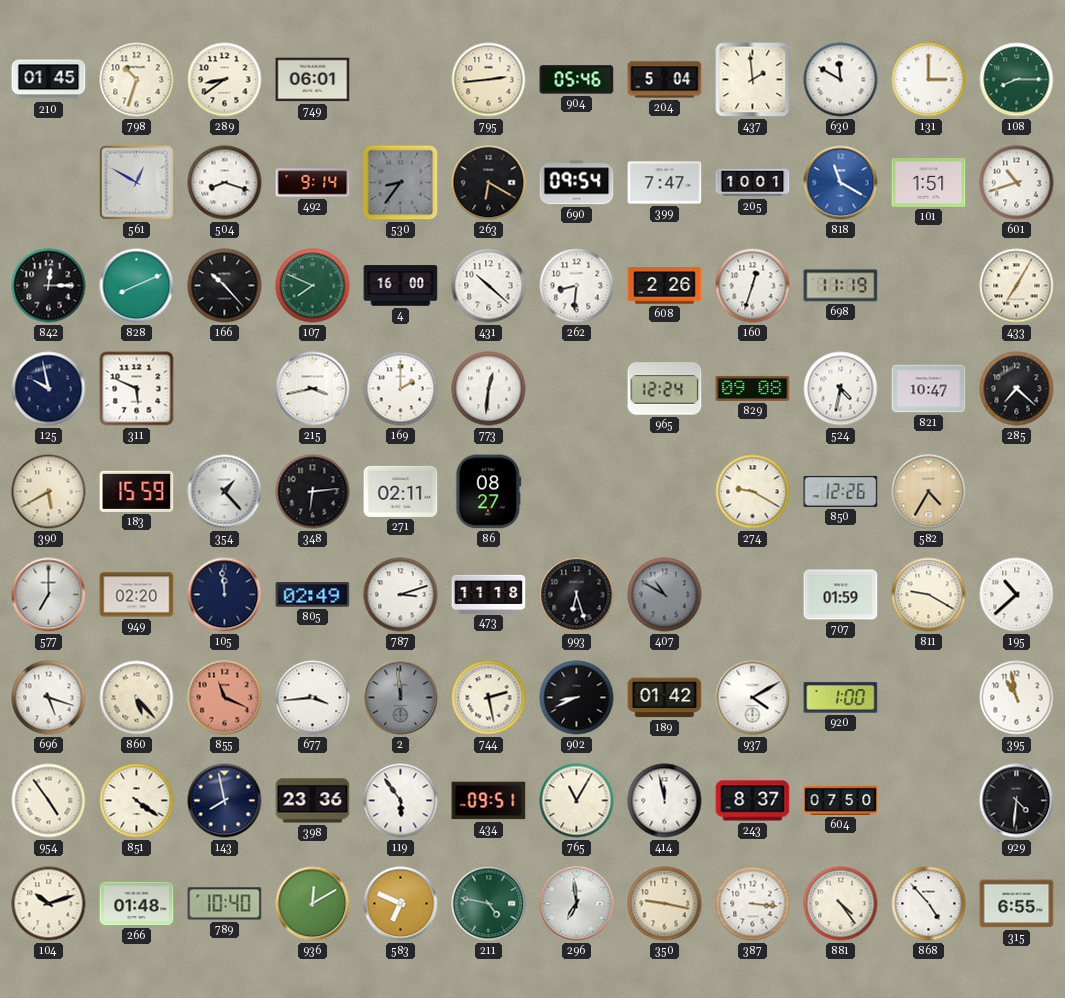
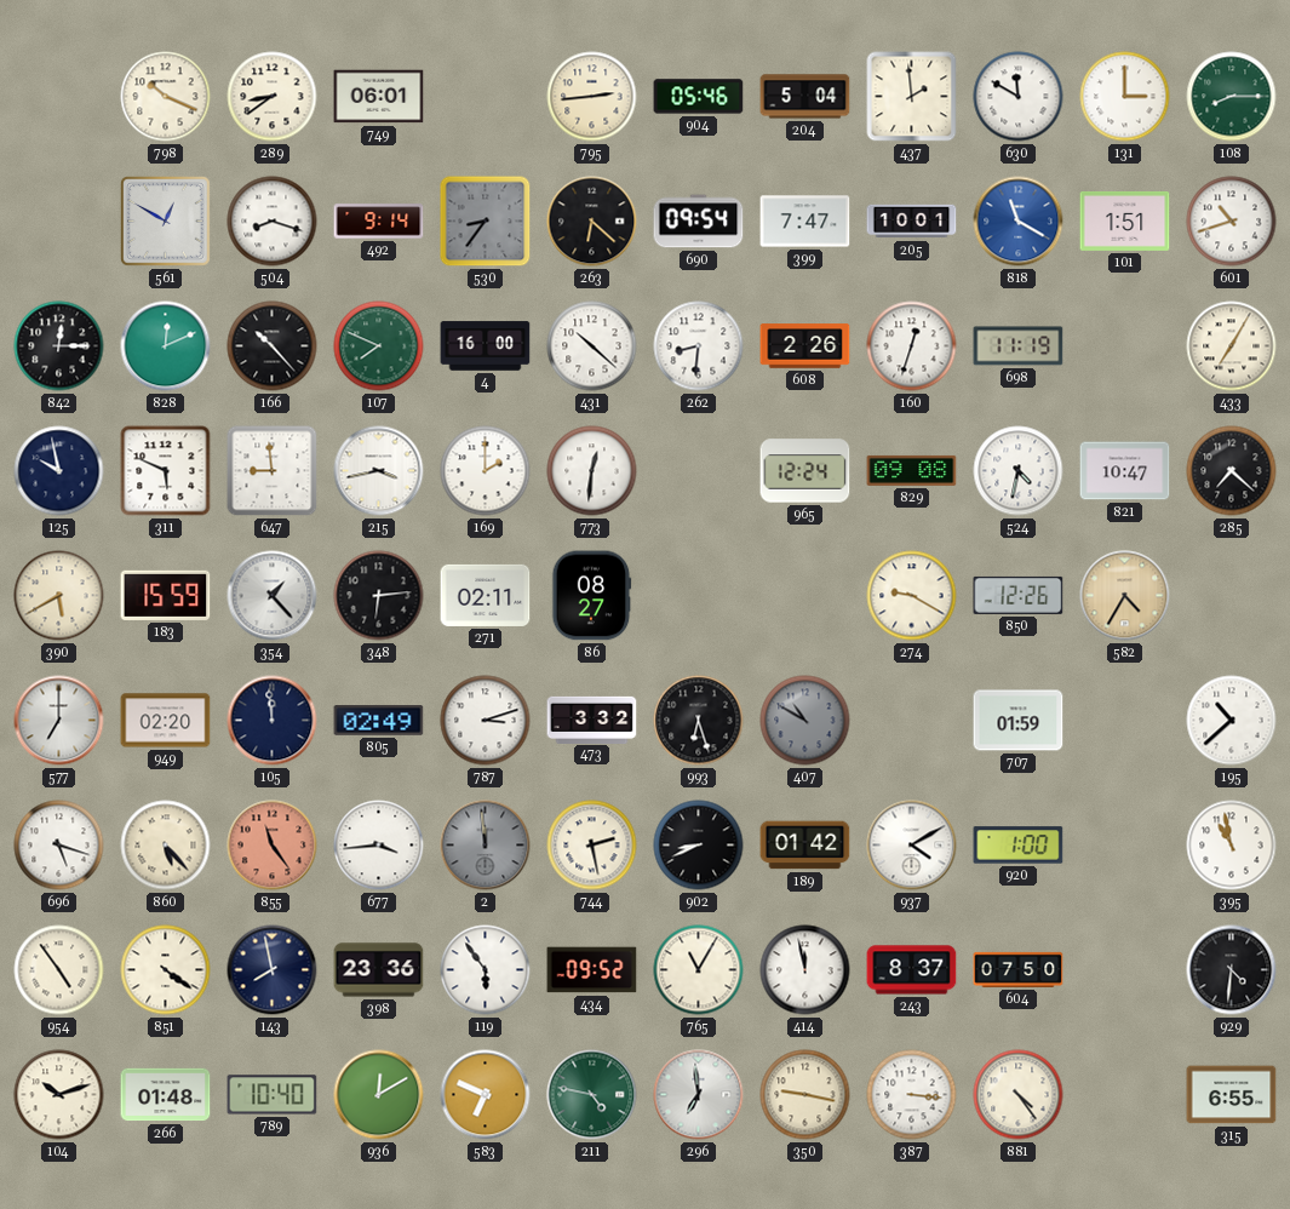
210: 01:45 -> none
798: 10:33 -> 10:19
263: 6:20 -> 6:22
828: 8:11 -> 12:11
647: none -> 8:59
473: 11:18 -> 3:32
811: 9:20 -> none
855: 11:19 -> 11:24
434: 09:51 -> 09:52
868: 4:53 -> none
